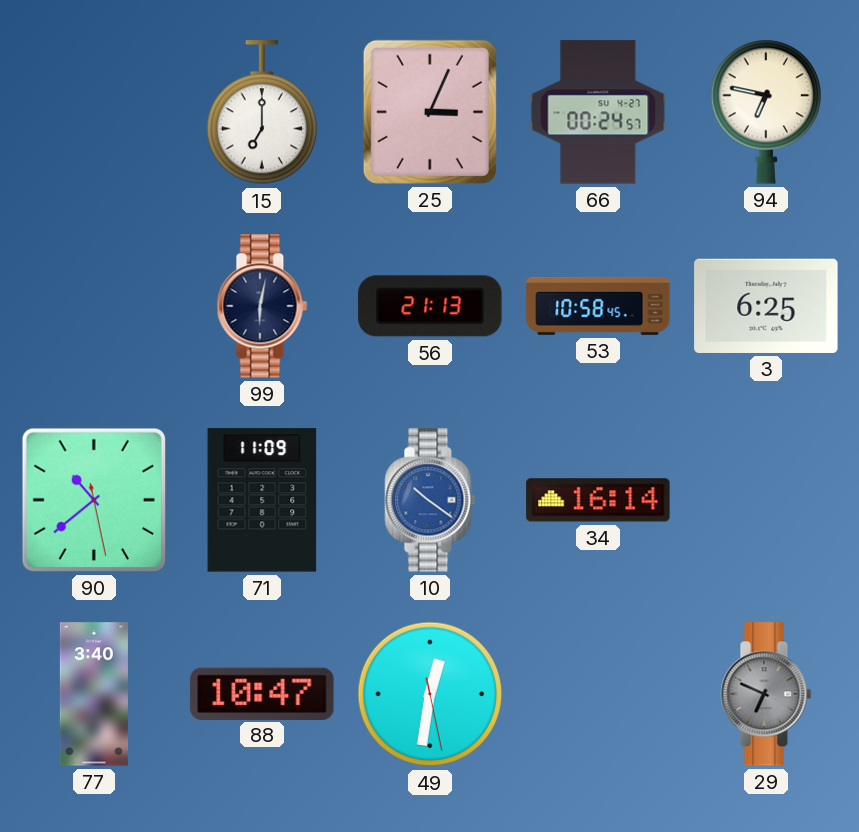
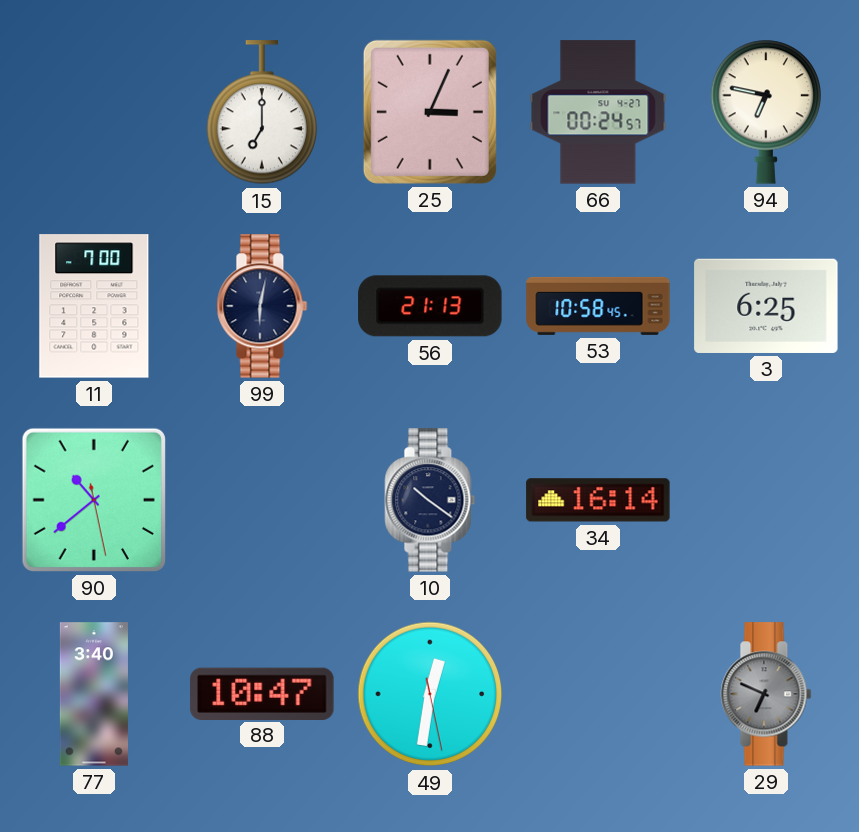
11: none -> 7:00
71: 11:09 -> none
10 dial: blue -> navy
